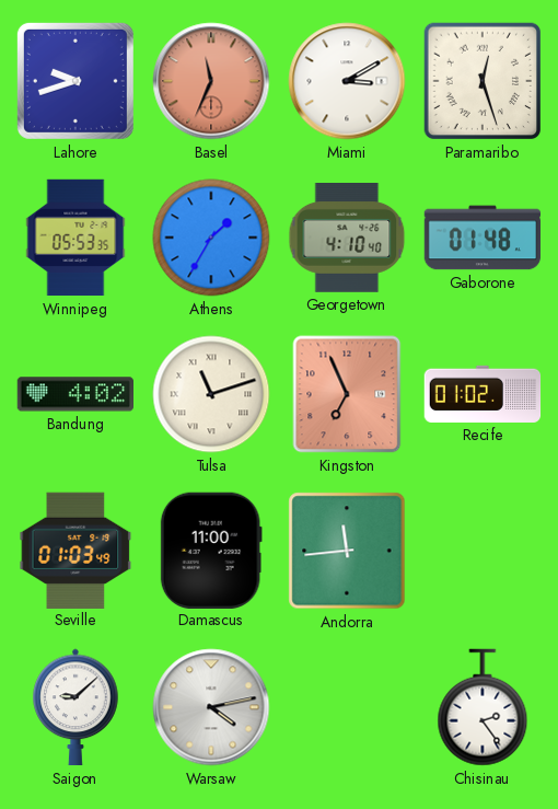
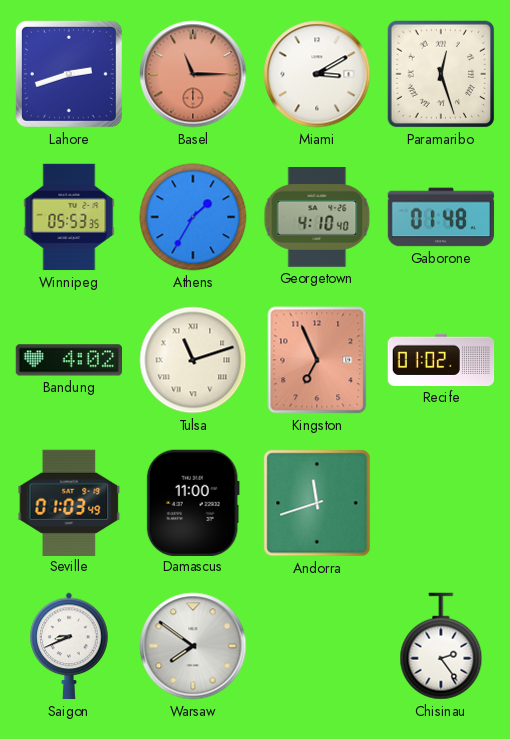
Lahore: 9:42 -> 2:42
Basel: 11:34 -> 11:15
Andorra: 11:44 -> 11:42
Saigon: 9:08 -> 8:41
Warsaw: 4:13 -> 7:51
